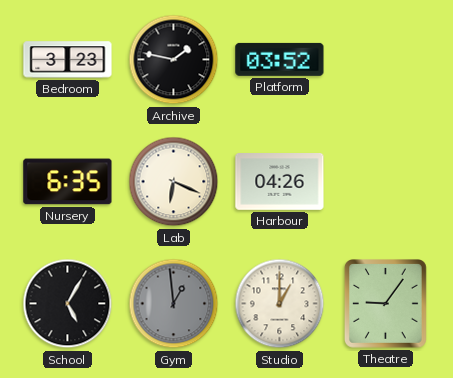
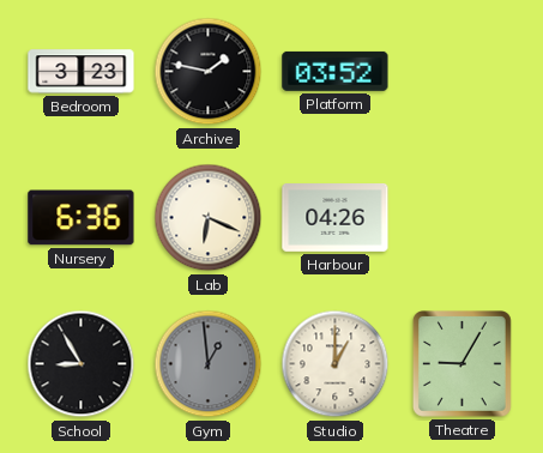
Nursery: 6:35 -> 6:36
School: 5:05 -> 8:55
Theatre: 9:06 -> 9:05
